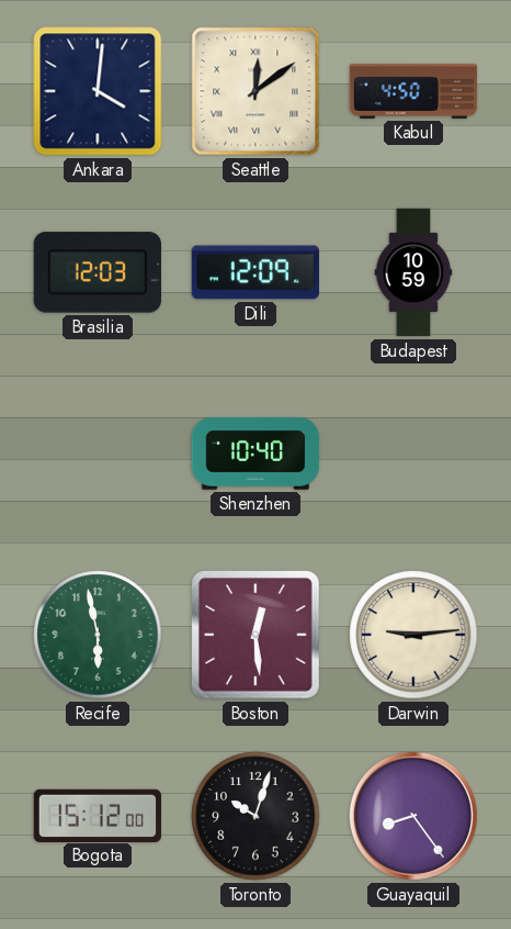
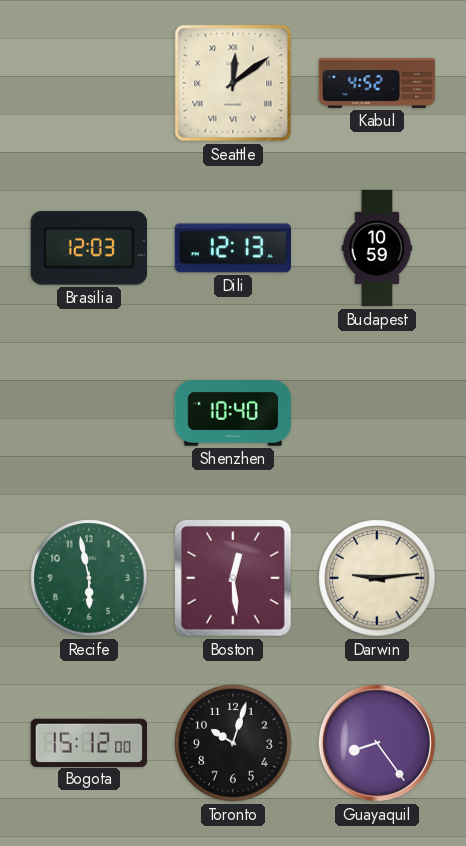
Ankara: 4:01 -> none
Kabul: 4:50 -> 4:52
Dili: 12:09 -> 12:13
